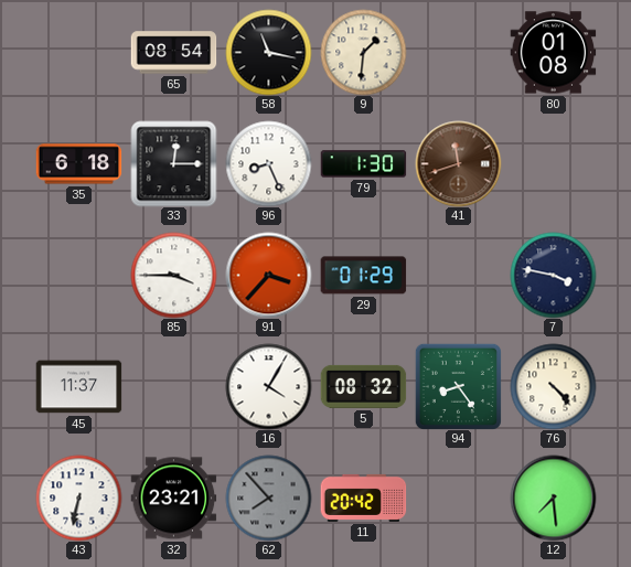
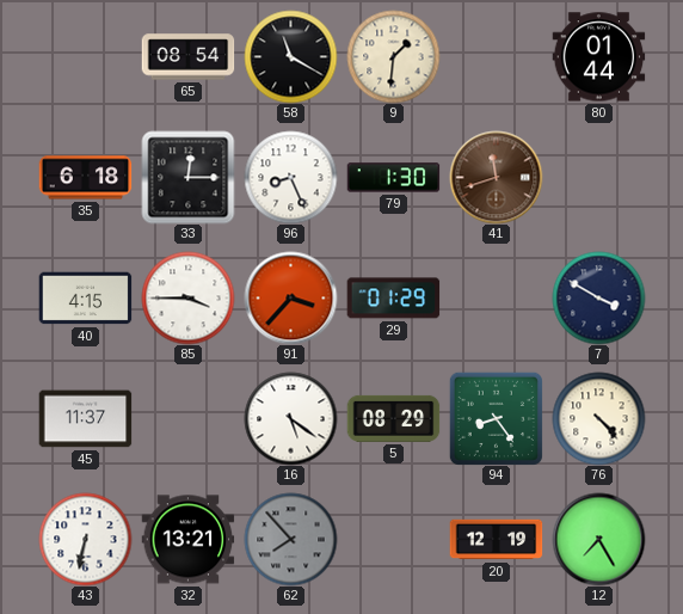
58: 11:17 -> 11:20
80: 01:08 -> 01:44
40: none -> 4:15
7: 3:47 -> 3:50
16: 4:05 -> 5:21
5: 08:32 -> 08:29
32: 23:21 -> 13:21
11: 20:42 -> none
20: none -> 12:19
12: 7:29 -> 7:25
